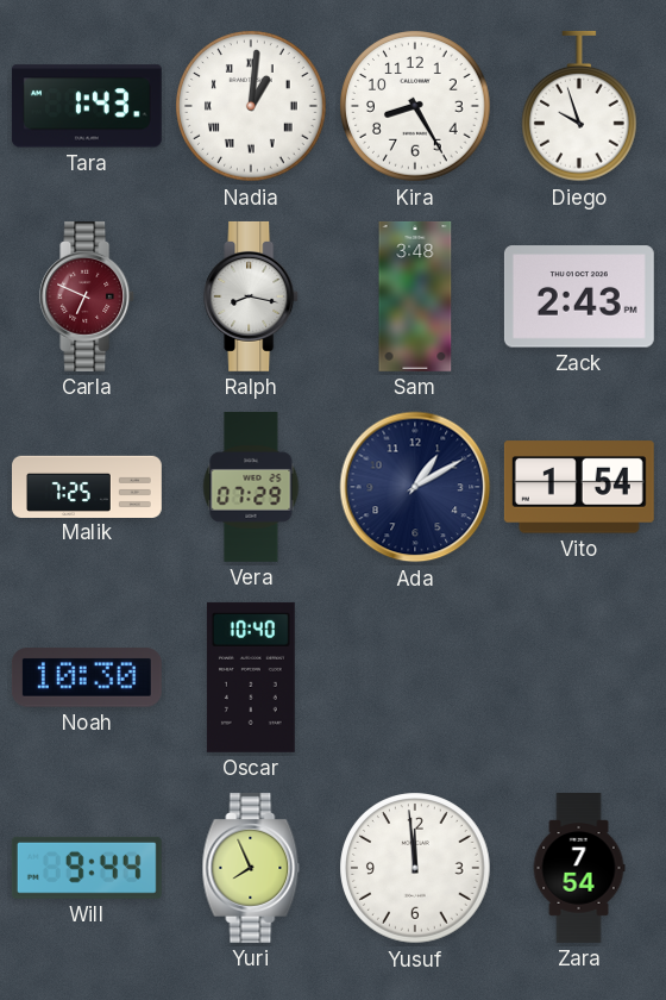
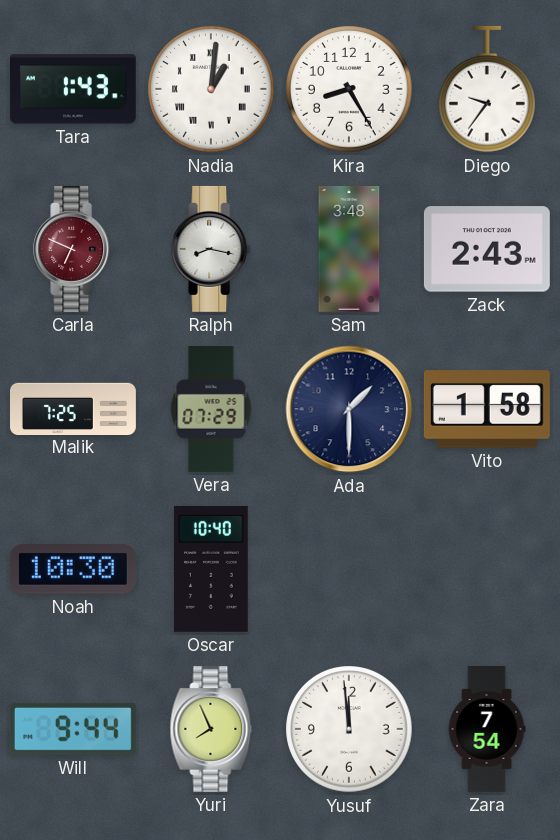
Diego: 9:57 -> 9:36
Ada: 1:10 -> 1:30
Vito: 1:54 -> 1:58
